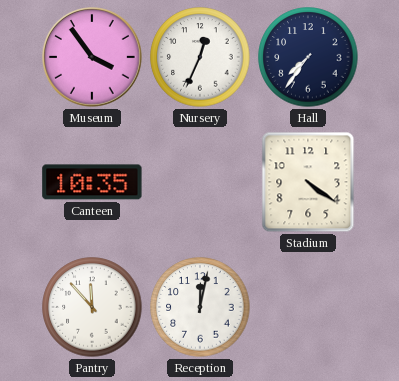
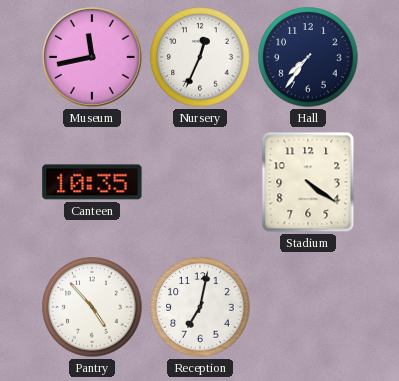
Museum: 3:54 -> 11:43
Pantry: 11:53 -> 4:53
Reception: 12:02 -> 7:02
